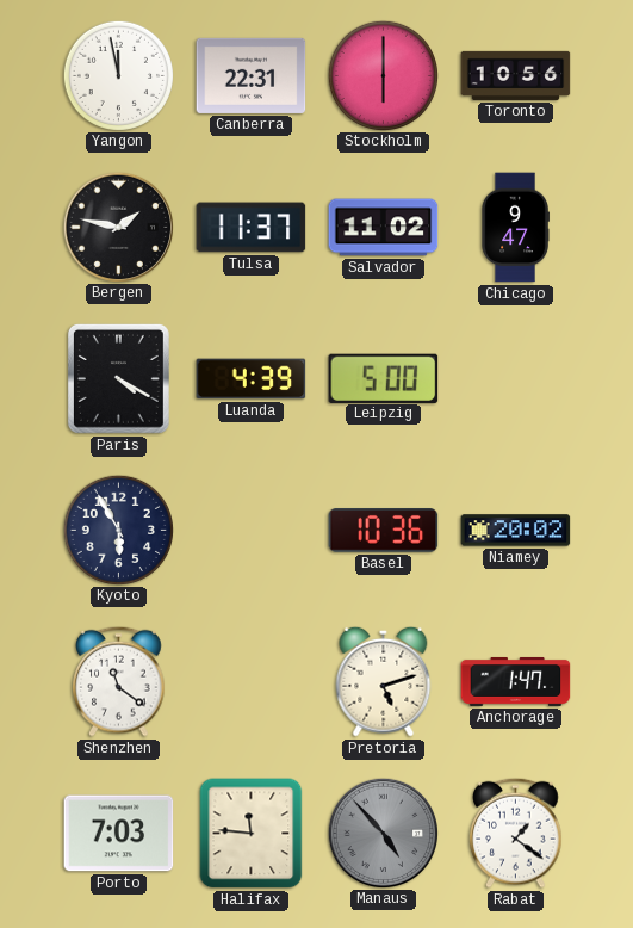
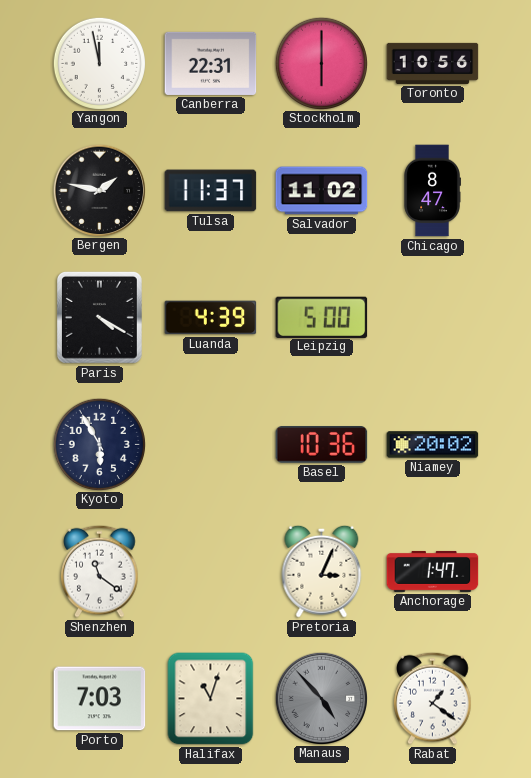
Chicago: 9:47 -> 8:47
Pretoria: 5:12 -> 3:04
Halifax: 11:46 -> 11:03
